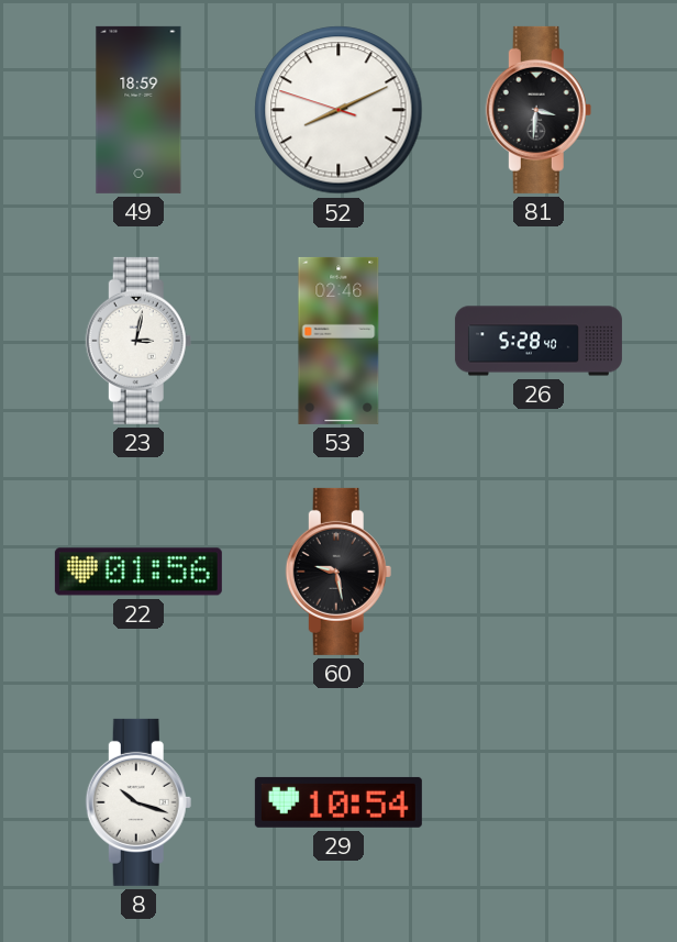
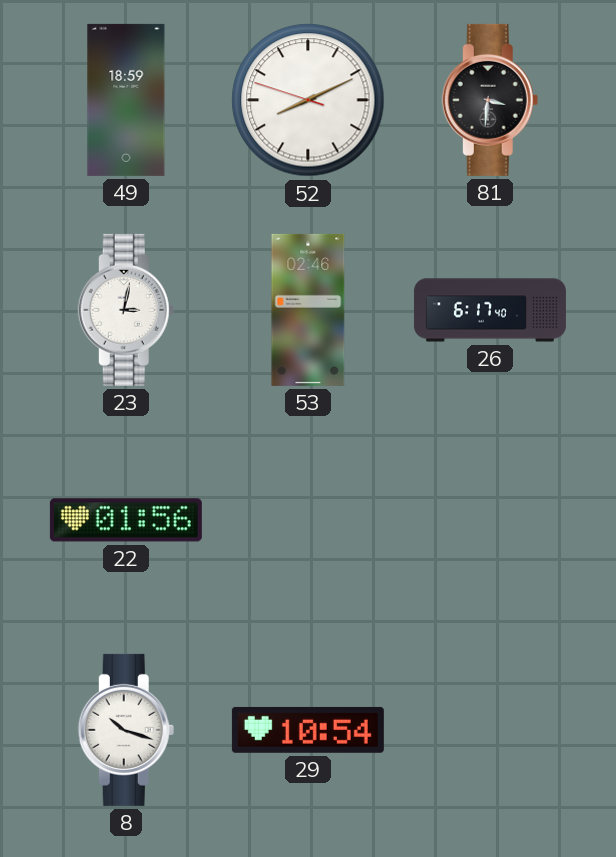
26: 5:28 -> 6:17
60: 9:28 -> none
